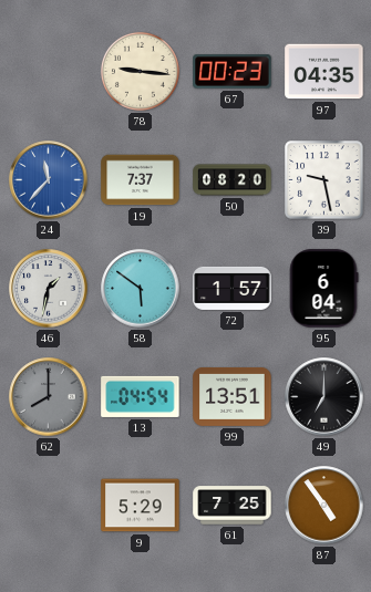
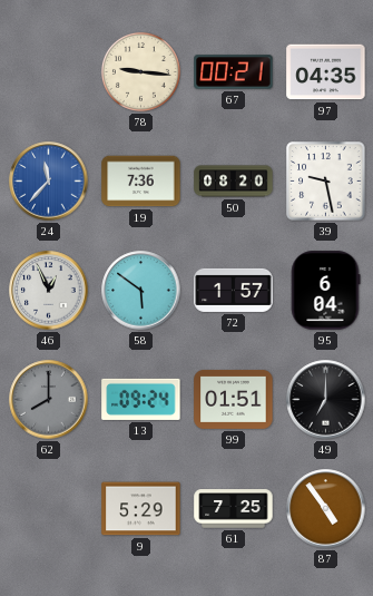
67: 00:23 -> 00:21
19: 7:37 -> 7:36
46: 1:32 -> 12:56
13: 04:54 -> 09:24
99: 13:51 -> 01:51
